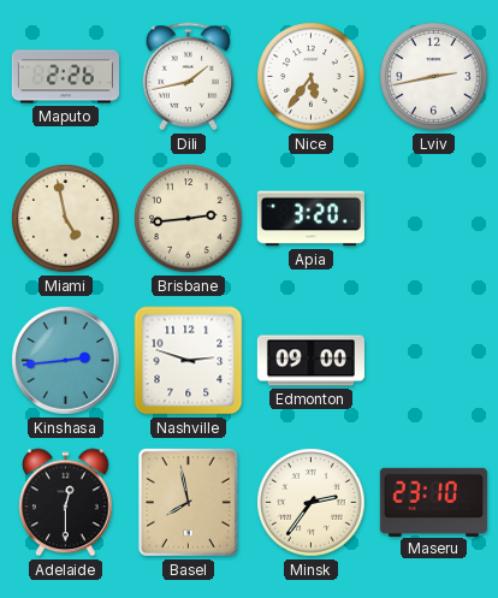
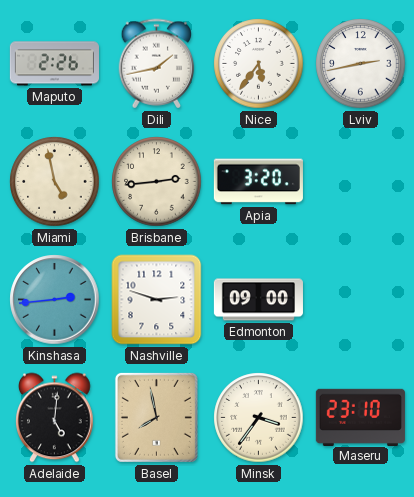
Adelaide: 12:30 -> 5:01
Minsk: 2:36 -> 3:36
